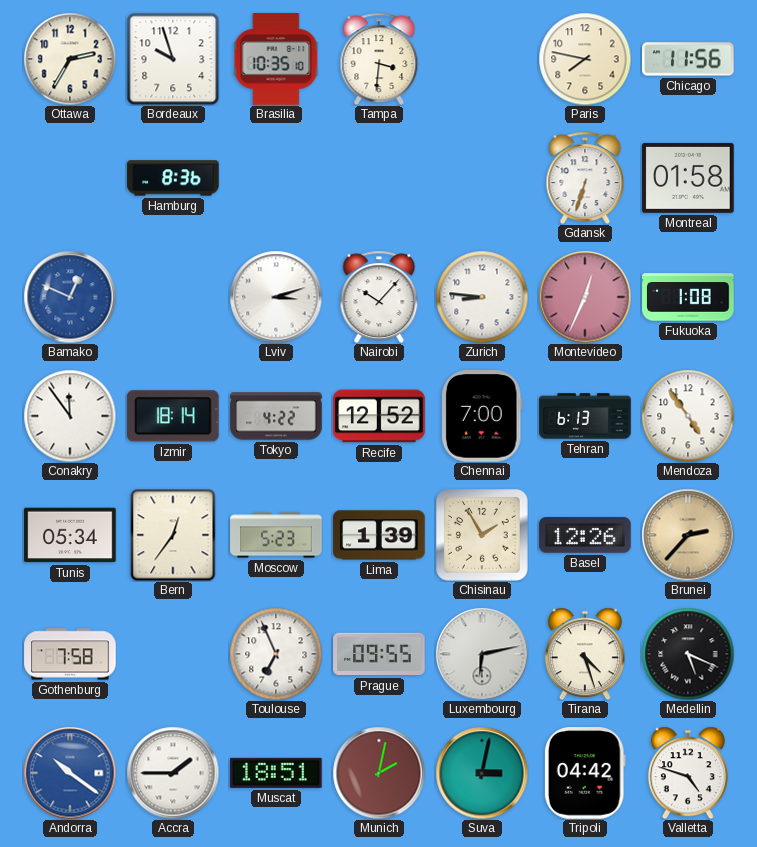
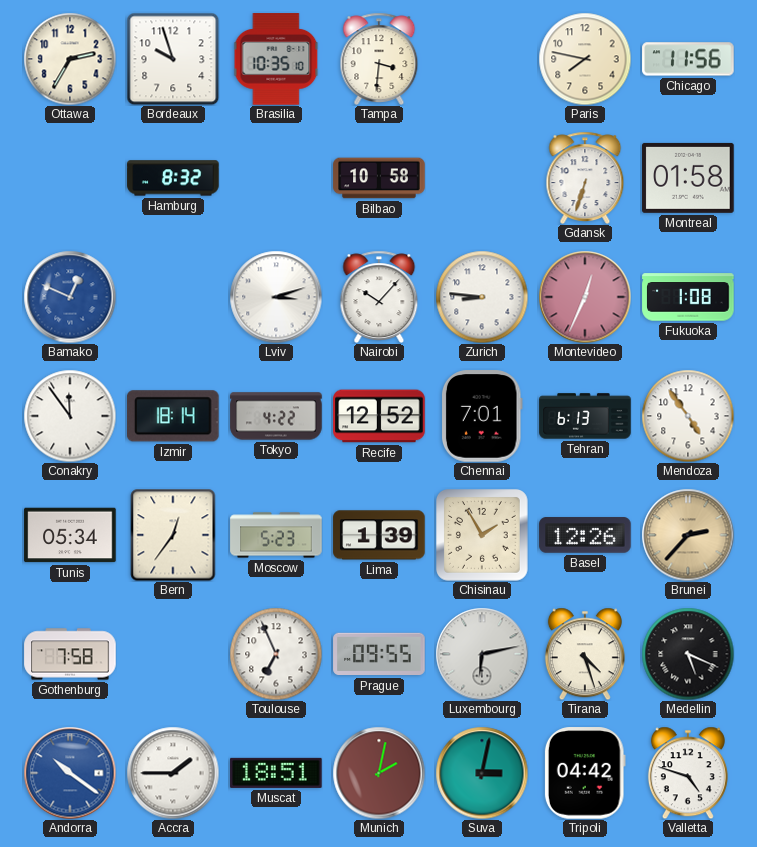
Hamburg: 8:36 -> 8:32
Bilbao: none -> 10:58
Chennai: 7:00 -> 7:01
